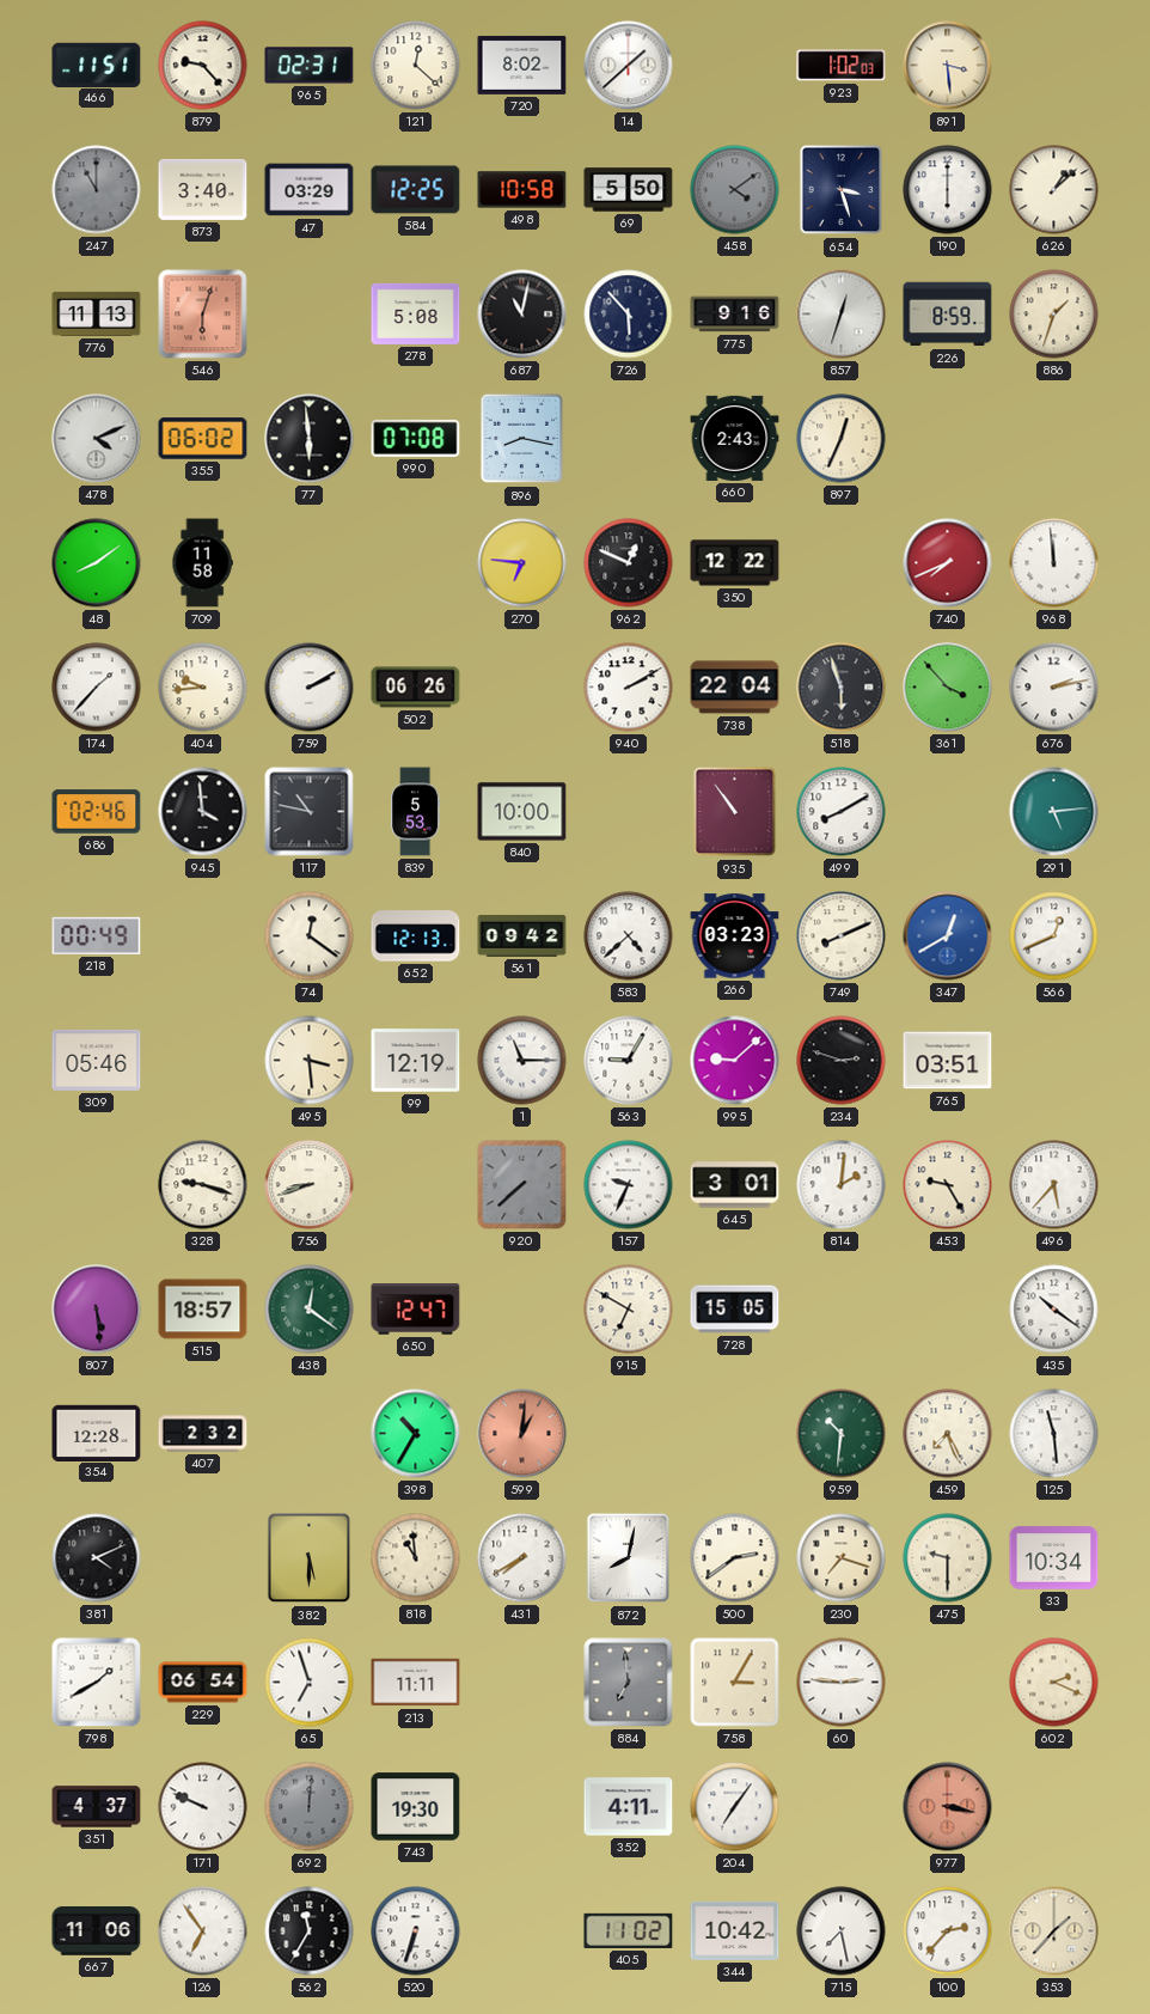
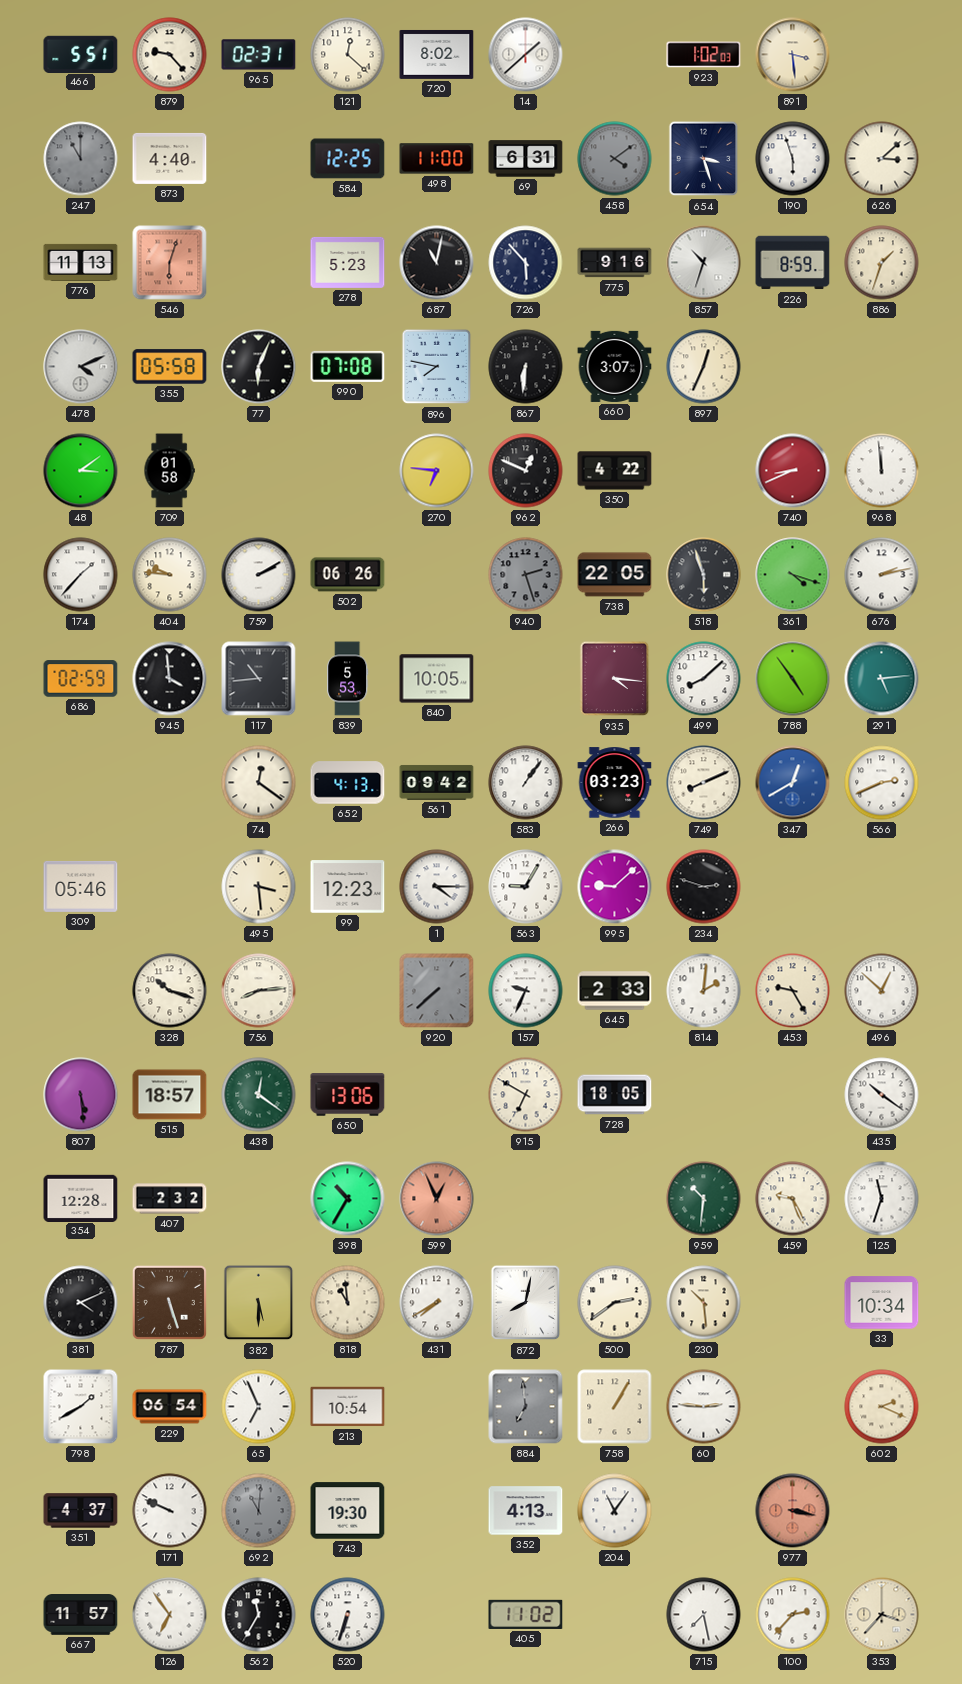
466: 11:51 -> 5:51
873: 3:40 -> 4:40
47: 03:29 -> none
498: 10:58 -> 11:00
69: 5:50 -> 6:31
190: 6:00 -> 5:57
626: 1:08 -> 3:08
278: 5:08 -> 5:23
857: 12:33 -> 10:33
355: 06:02 -> 05:58
77: 5:59 -> 6:04
896: 8:17 -> 7:47
867: none -> 6:31
660: 2:43 -> 3:07
48: 8:09 -> 3:09
709: 11:58 -> 01:58
350: 12:22 -> 4:22
740: 7:41 -> 8:41
404: 9:44 -> 9:46
940: 2:10 -> 2:27
940 dial: white -> grey
738: 22:04 -> 22:05
361: 3:53 -> 4:18
686: 02:46 -> 02:59
117: 10:47 -> 10:44
840: 10:00 -> 10:05
935: 10:54 -> 4:16
499: 8:10 -> 8:08
788: none -> 4:54
218: 00:49 -> none
652: 12:13 -> 4:13
583: 4:38 -> 1:06
566: 12:41 -> 2:41
99: 12:19 -> 12:23
1: 11:15 -> 4:15
765: 03:51 -> none
328: 9:18 -> 10:18
756: 8:42 -> 8:14
645: 3:01 -> 2:33
496: 5:37 -> 12:52
650: 12:47 -> 13:06
728: 15:05 -> 18:05
599: 1:01 -> 12:56
459: 7:26 -> 9:26
125: 11:29 -> 11:33
787: none -> 5:27
230: 7:18 -> 10:29
475: 9:30 -> none
65: 6:57 -> 6:56
213: 11:11 -> 10:54
758: 3:05 -> 1:05
692: 12:01 -> 11:01
352: 4:11 -> 4:13
204: 7:06 -> 11:06
667: 11:06 -> 11:57
344: 10:42 -> none
353: 1:37 -> 3:37
